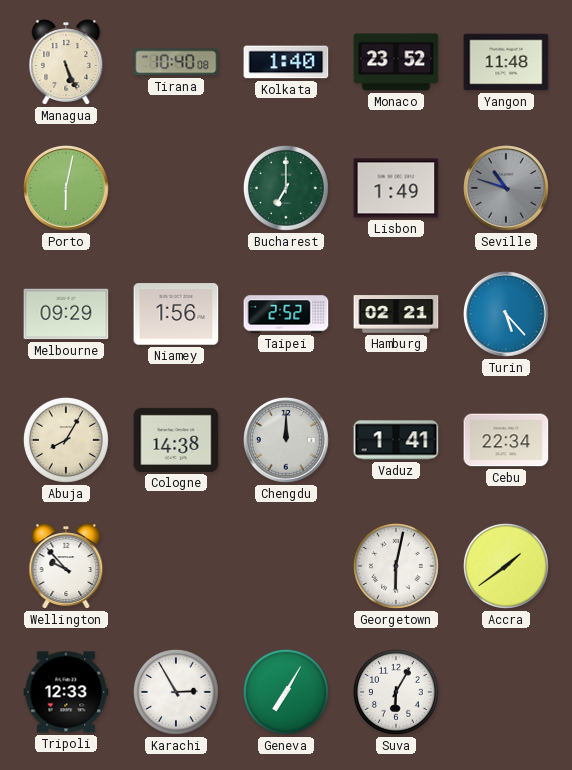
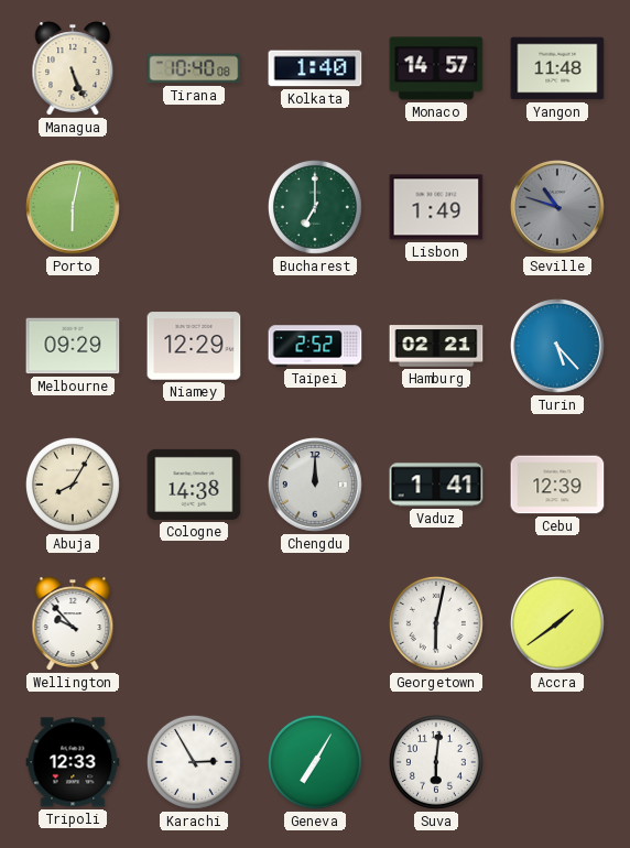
Monaco: 23:52 -> 14:57
Niamey: 1:56 -> 12:29
Cebu: 22:34 -> 12:39
Suva: 6:05 -> 6:01
